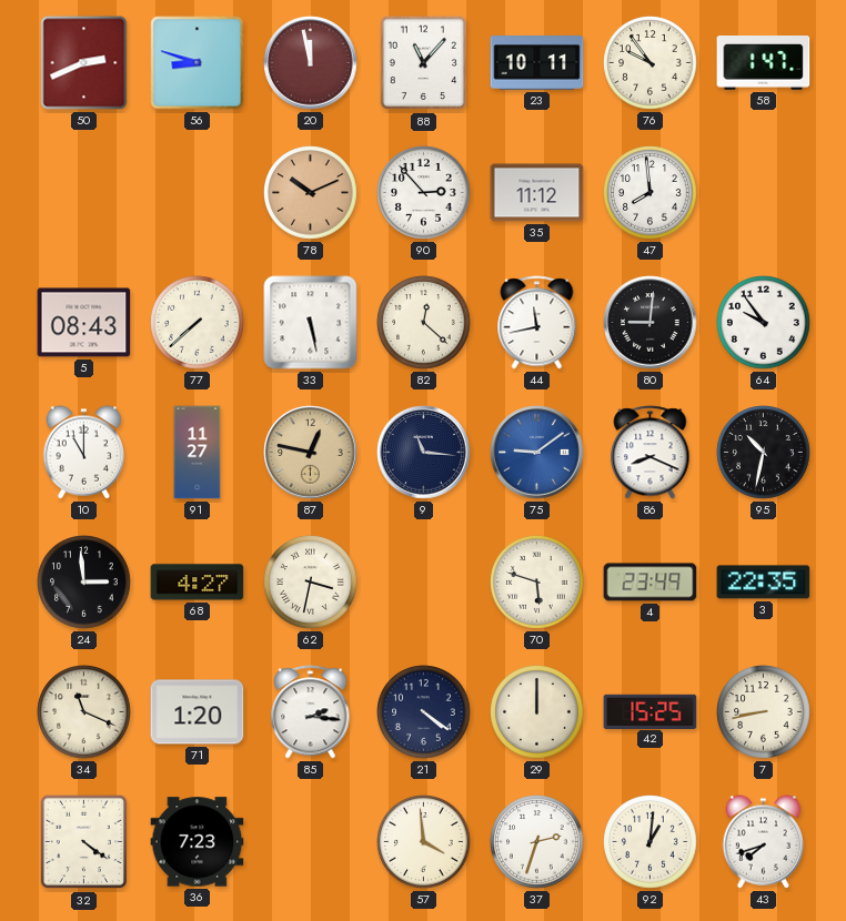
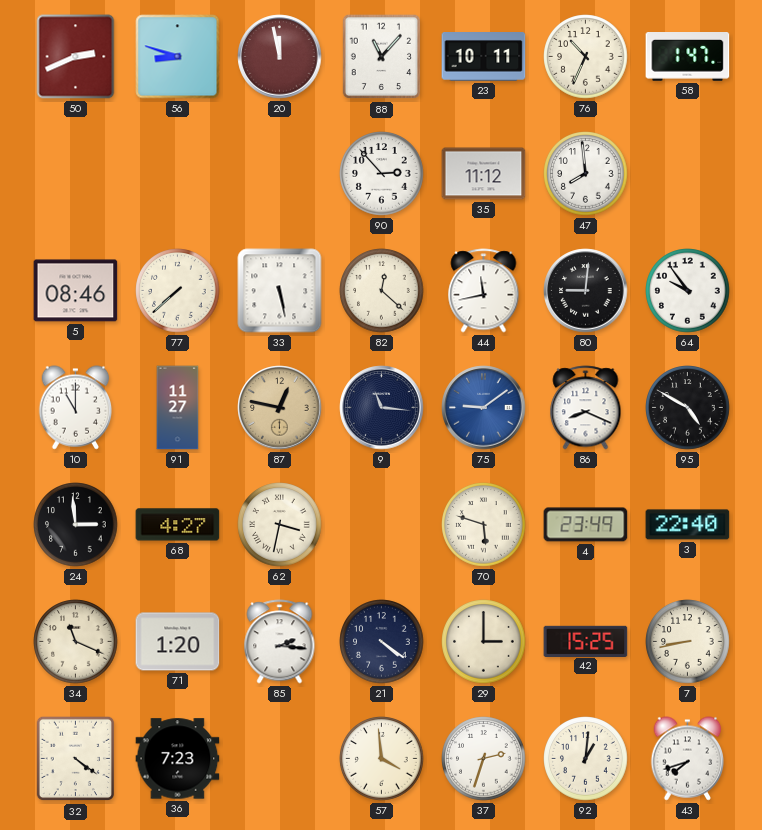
76: 9:54 -> 10:34
78: 10:11 -> none
5: 08:43 -> 08:46
95: 10:32 -> 4:50
3: 22:35 -> 22:40
29: 12:00 -> 3:00
